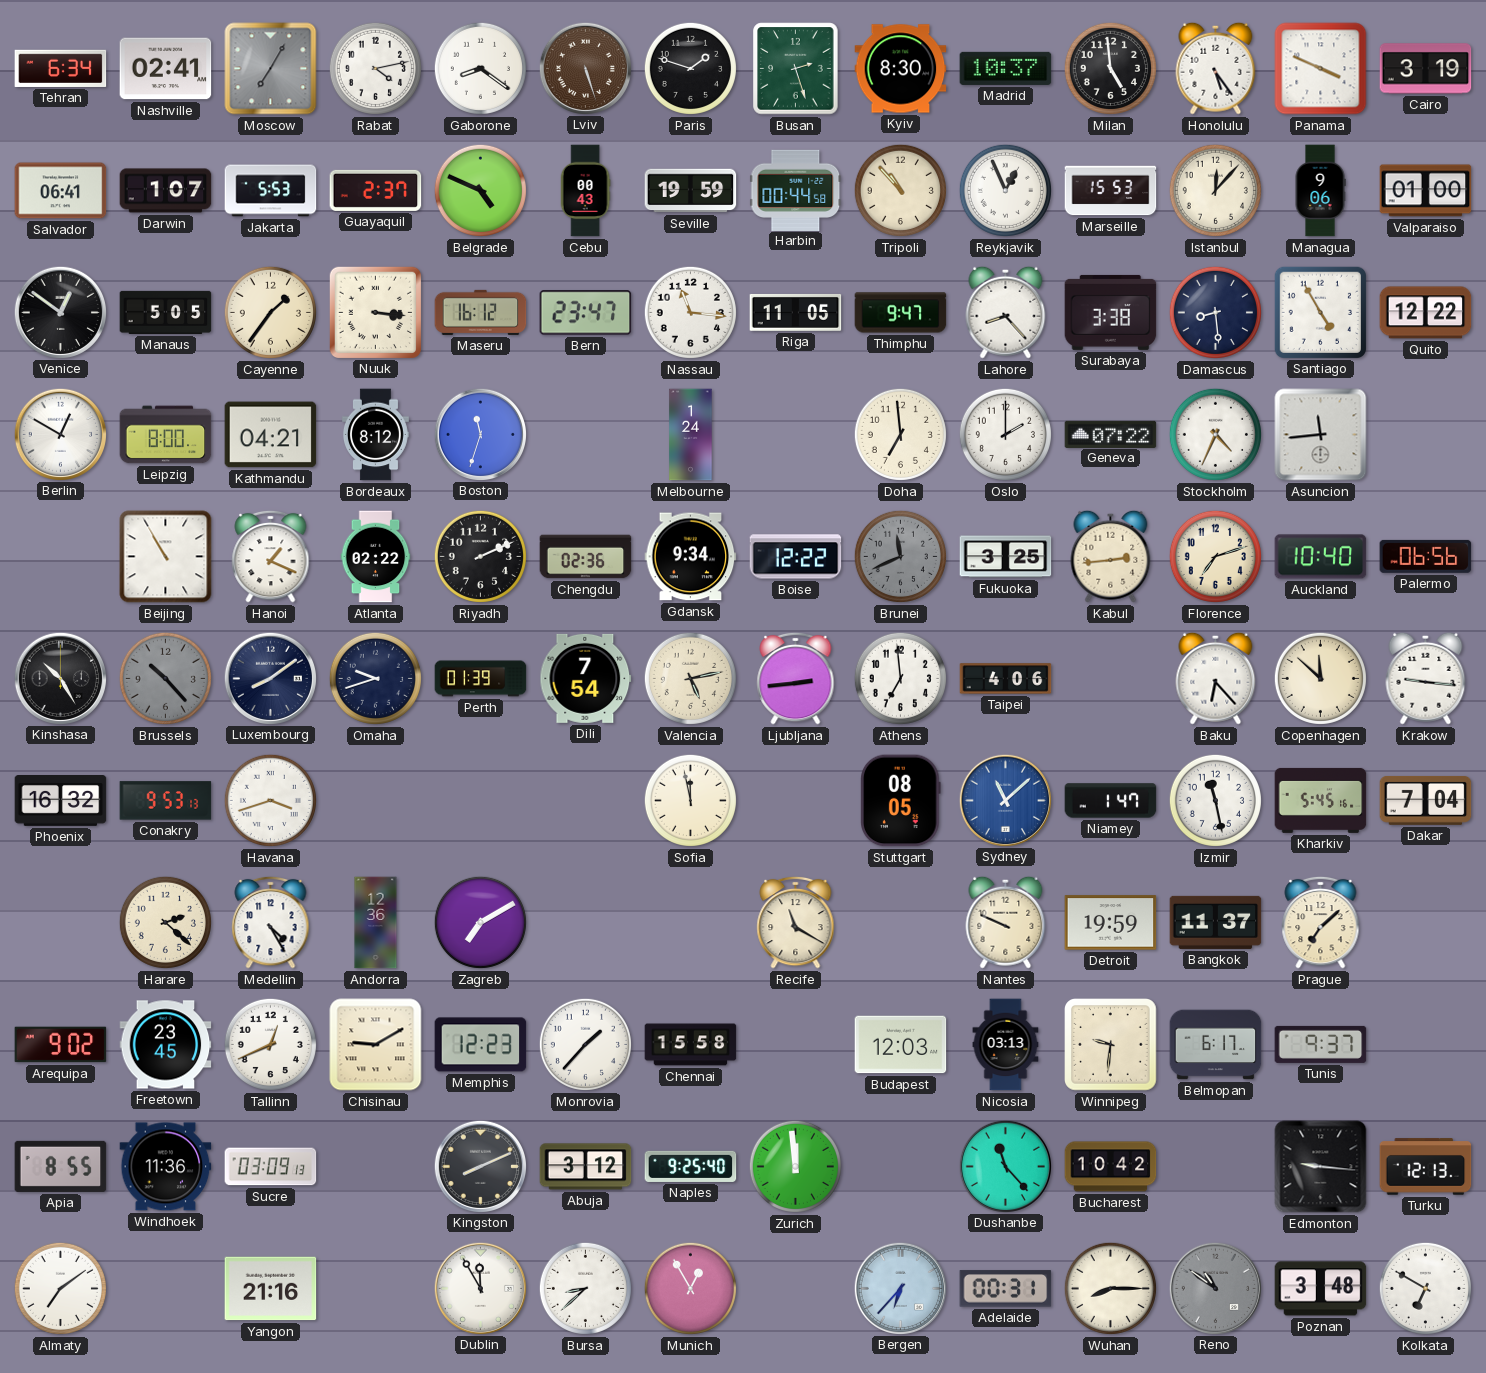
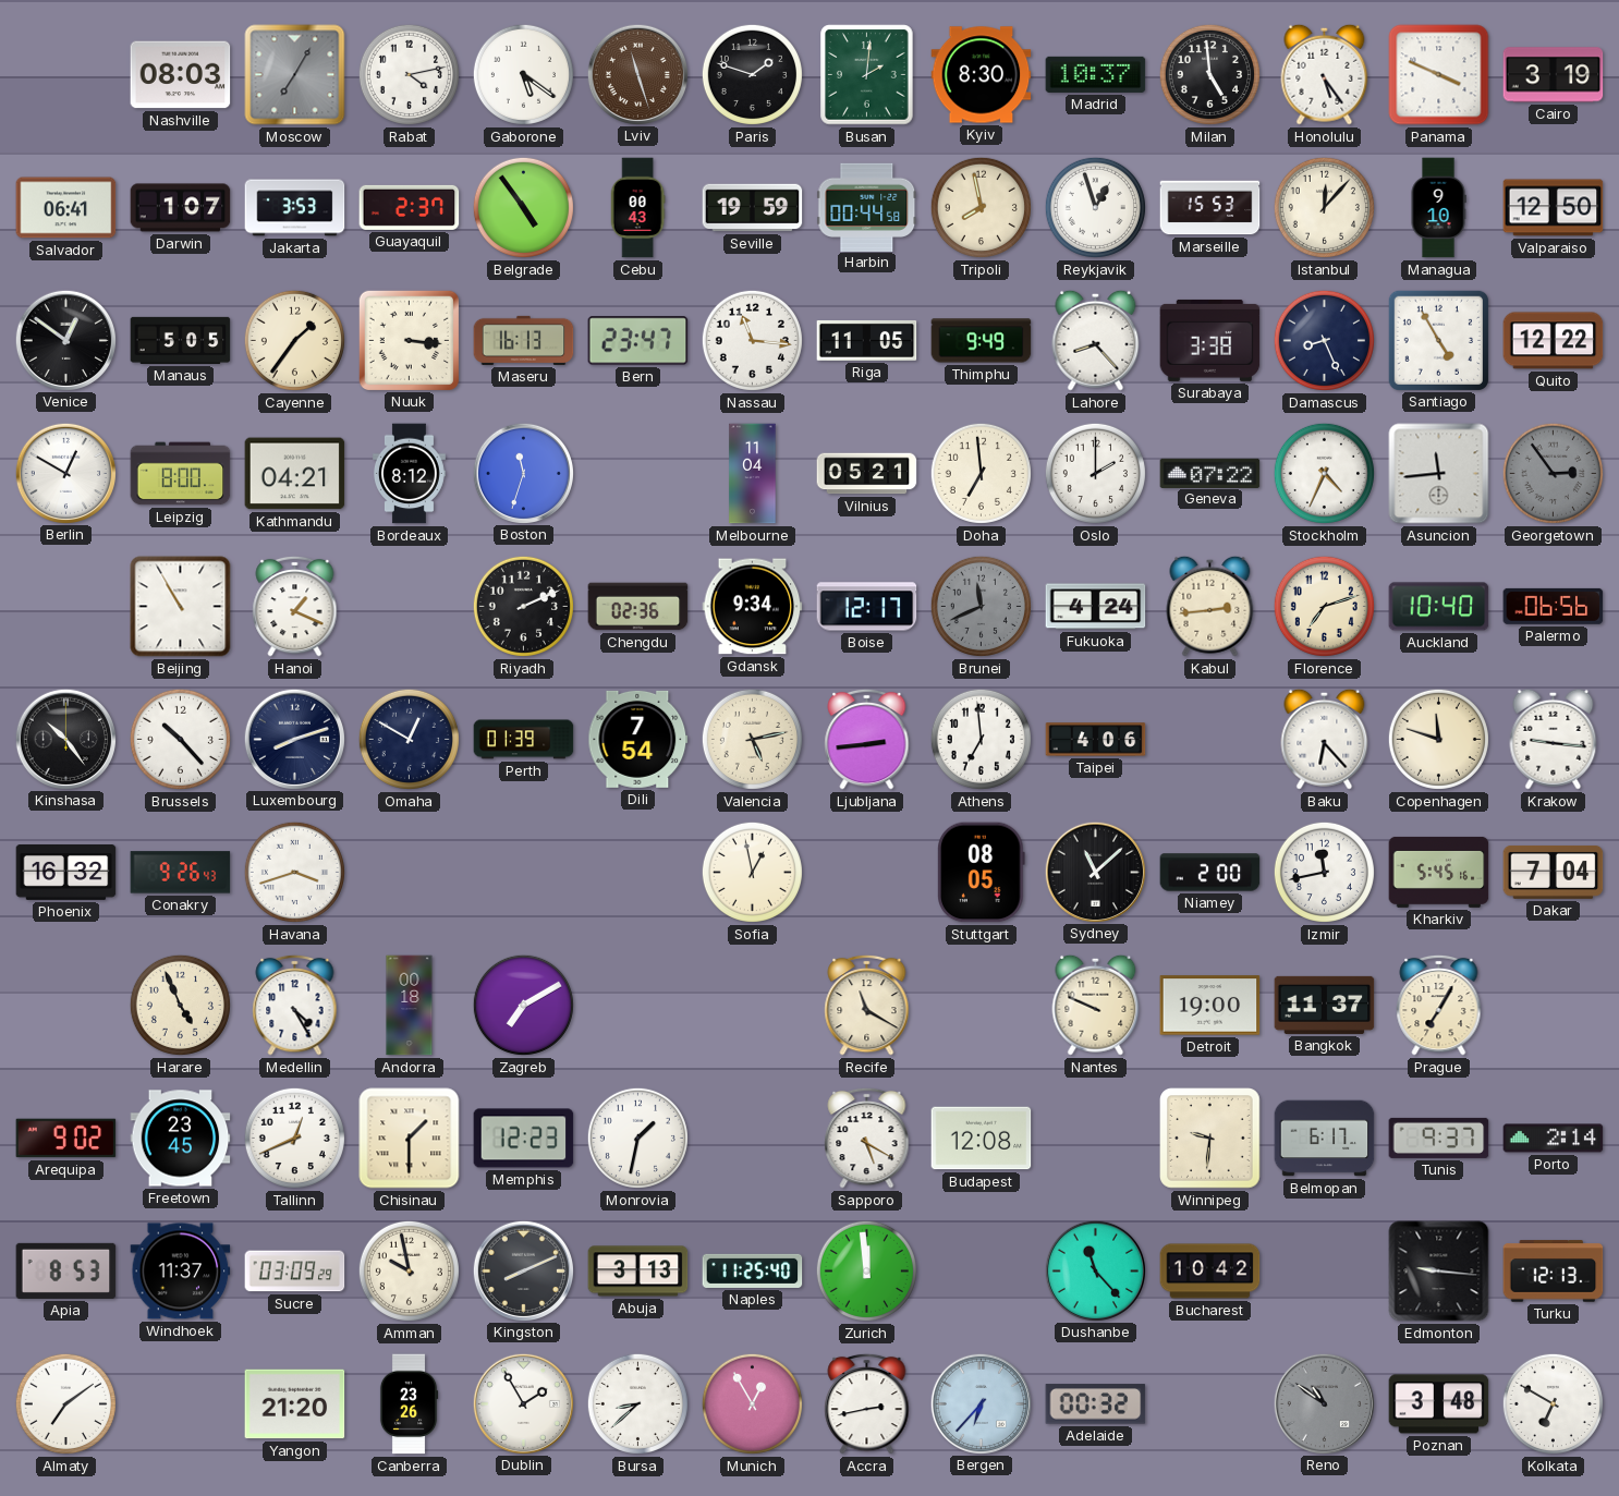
Tehran: 6:34 -> none
Nashville: 02:41 -> 08:03
Gaborone: 8:21 -> 5:21
Lviv: 5:27 -> 11:27
Busan: 2:27 -> 2:01
Jakarta: 5:53 -> 3:53
Belgrade: 4:49 -> 4:54
Tripoli: 10:53 -> 7:58
Reykjavik: 12:56 -> 12:57
Managua: 9:06 -> 9:10
Valparaiso: 01:00 -> 12:50
Maseru: 16:12 -> 16:13
Thimphu: 9:47 -> 9:49
Damascus: 8:29 -> 8:26
Melbourne: 1:24 -> 11:04
Vilnius: none -> 05:21
Georgetown: none -> 2:54
Atlanta: 02:22 -> none
Boise: 12:22 -> 12:17
Fukuoka: 3:25 -> 4:24
Kinshasa: 10:25 -> 10:24
Brussels dial: grey -> white
Luxembourg: 8:09 -> 8:12
Omaha: 9:42 -> 12:50
Copenhagen: 11:52 -> 11:48
Conakry: 9:53 -> 9:26
Sofia: 11:58 -> 12:58
Sydney dial: blue -> black
Niamey: 1:47 -> 2:00
Izmir: 11:28 -> 11:43
Harare: 2:22 -> 4:56
Andorra: 12:36 -> 00:18
Detroit: 19:59 -> 19:00
Prague: 7:08 -> 7:05
Chisinau: 9:10 -> 1:30
Monrovia: 1:37 -> 1:32
Chennai: 15:58 -> none
Sapporo: none -> 5:20
Budapest: 12:03 -> 12:08
Nicosia: 03:13 -> none
Porto: none -> 2:14
Apia: 8:55 -> 8:53
Windhoek: 11:36 -> 11:37
Sucre: 03:09:13 -> 03:09:29
Amman: none -> 9:58
Abuja: 3:12 -> 3:13
Naples: 9:25 -> 11:25
Yangon: 21:16 -> 21:20
Canberra: none -> 23:26
Dublin: 11:55 -> 1:55
Accra: none -> 2:43
Adelaide: 00:31 -> 00:32
Wuhan: 8:15 -> none
